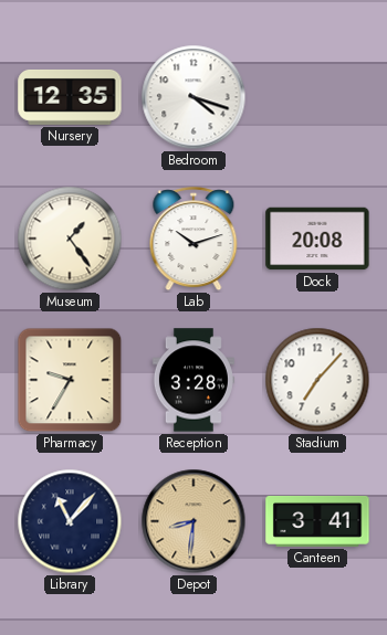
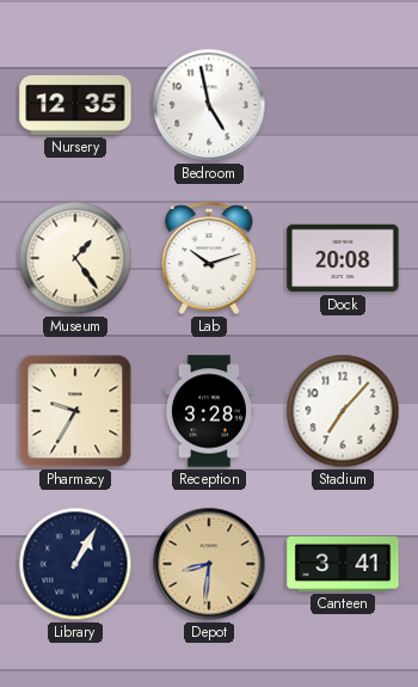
Bedroom: 4:18 -> 4:58
Library: 11:07 -> 1:05
